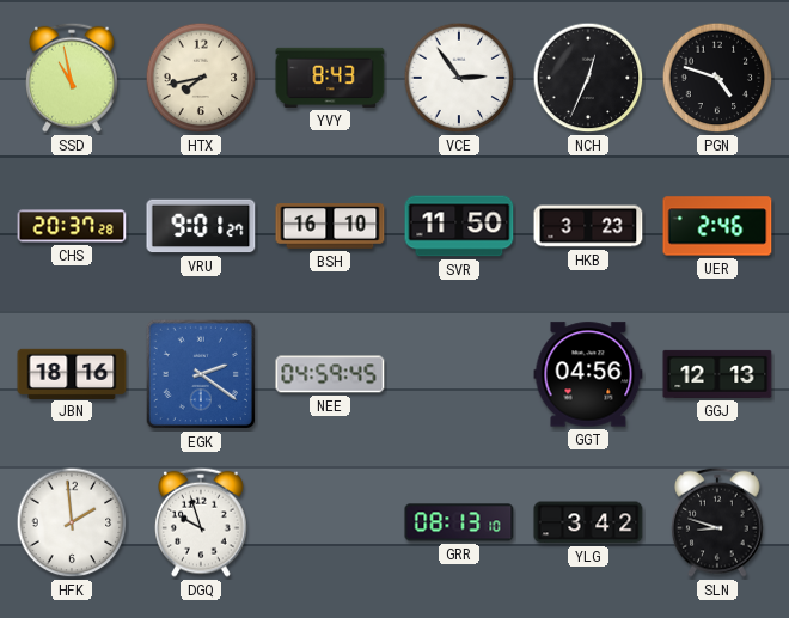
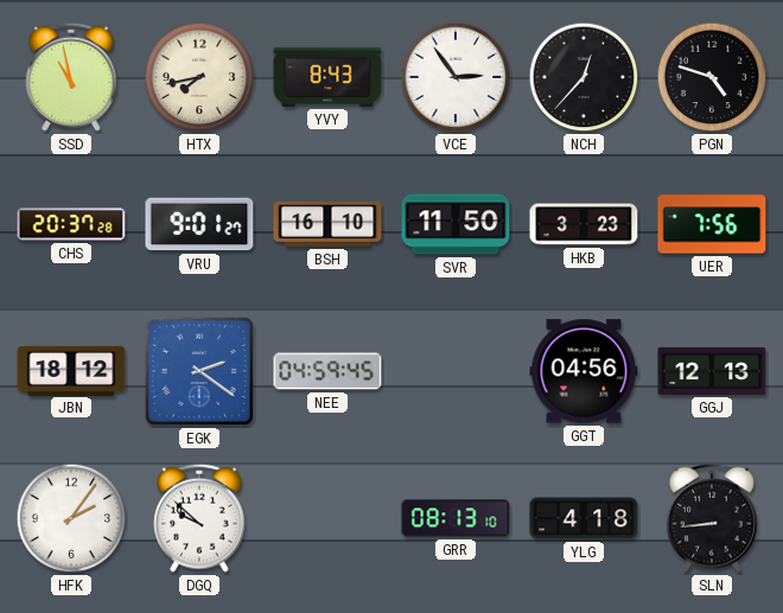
NCH: 12:34 -> 12:37
UER: 2:46 -> 7:56
JBN: 18:16 -> 18:12
HFK: 1:59 -> 2:06
DGQ: 9:57 -> 9:52
YLG: 3:42 -> 4:18
SLN: 8:48 -> 8:44
